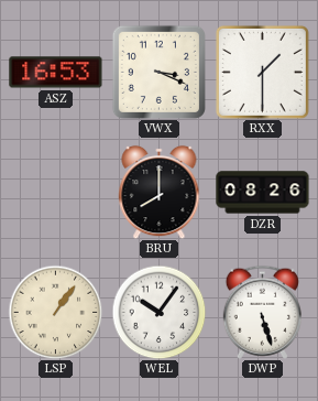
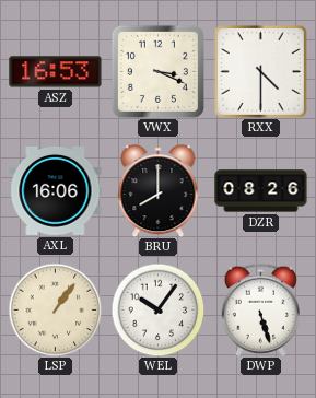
RXX: 1:30 -> 4:30
AXL: none -> 16:06
